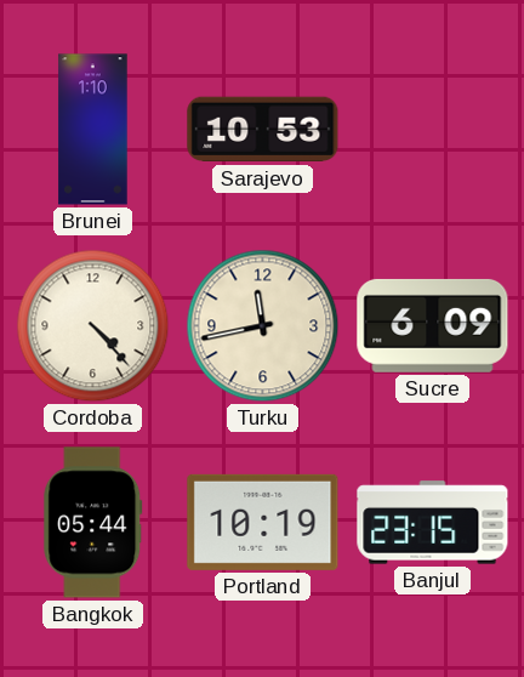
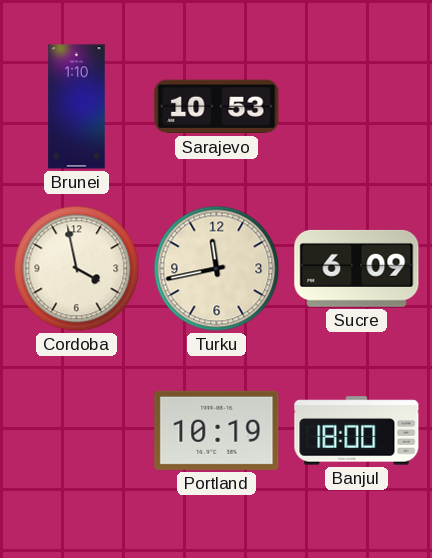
Cordoba: 4:23 -> 3:58
Bangkok: 05:44 -> none
Banjul: 23:15 -> 18:00
